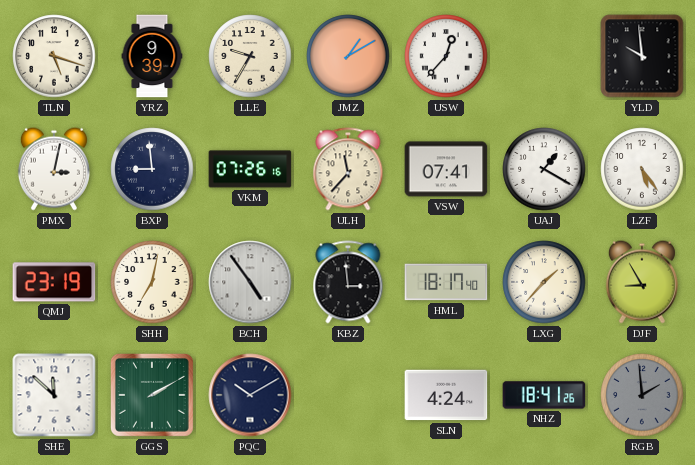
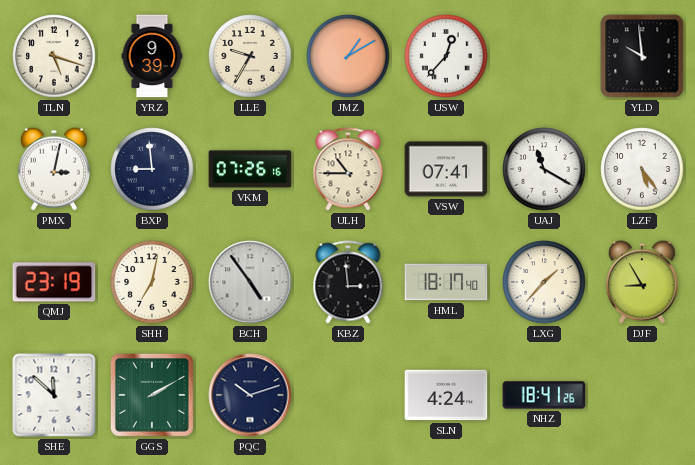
ULH: 11:37 -> 10:45
UAJ: 1:20 -> 11:20
PQC: 10:10 -> 10:12
RGB: 1:59 -> none
